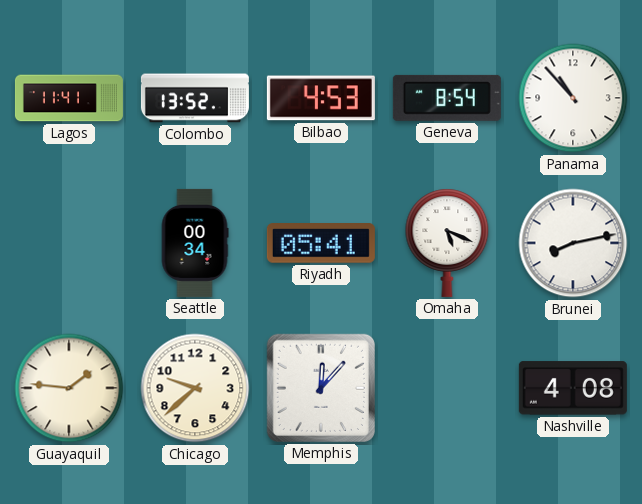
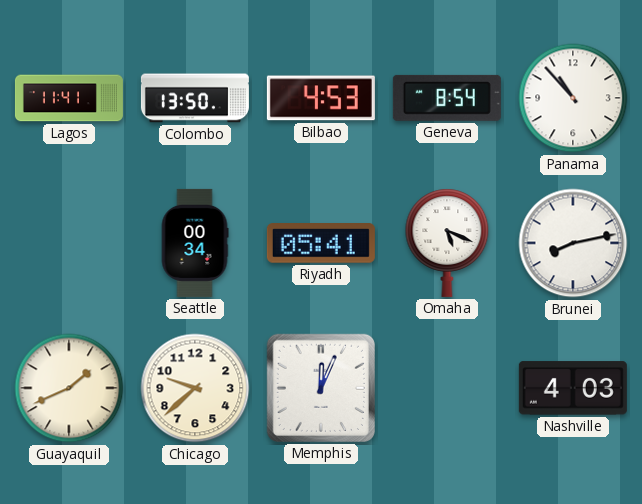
Colombo: 13:52 -> 13:50
Guayaquil: 1:46 -> 1:41
Memphis: 12:07 -> 12:04
Nashville: 4:08 -> 4:03
